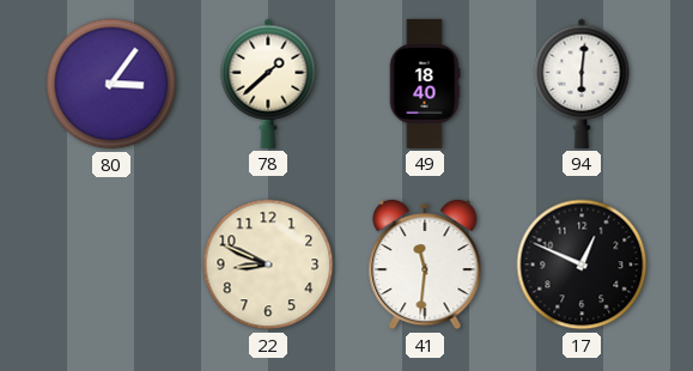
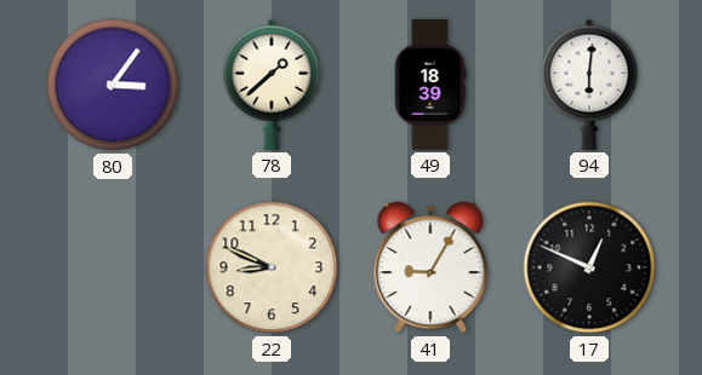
49: 18:40 -> 18:39
41: 11:31 -> 9:05
